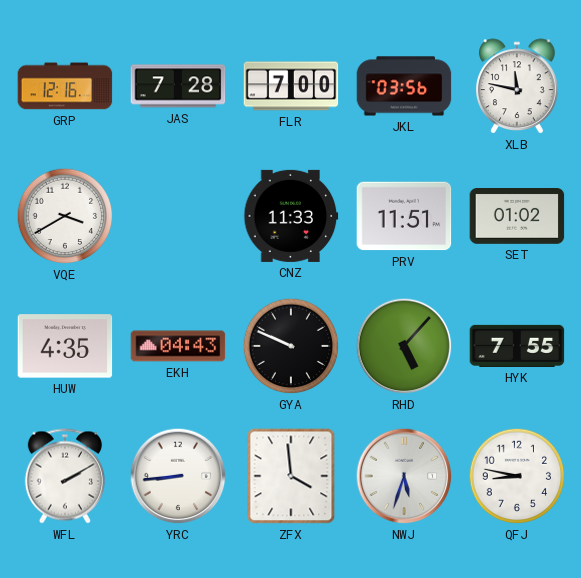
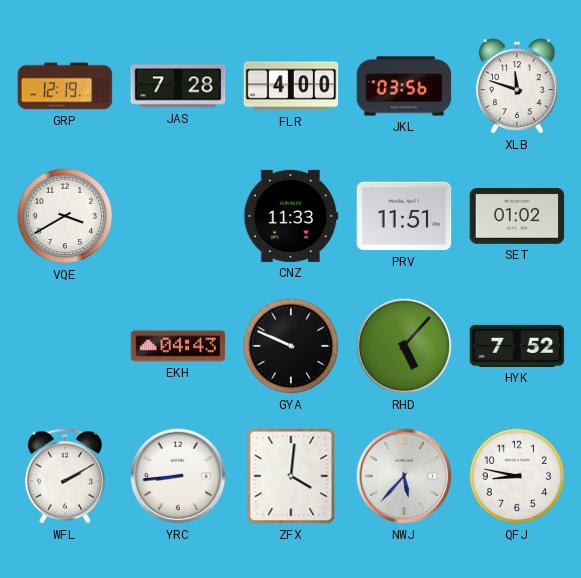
GRP: 12:16 -> 12:19
FLR: 7:00 -> 4:00
XLB: 11:47 -> 11:48
HUW: 4:35 -> none
HYK: 7:55 -> 7:52
ZFX: 3:59 -> 4:01
NWJ: 5:33 -> 5:37
